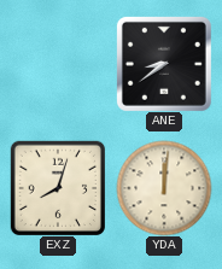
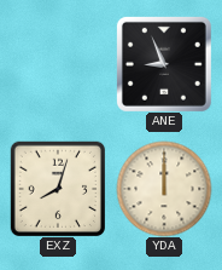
ANE: 8:39 -> 8:56
YDA: 12:01 -> 12:00
